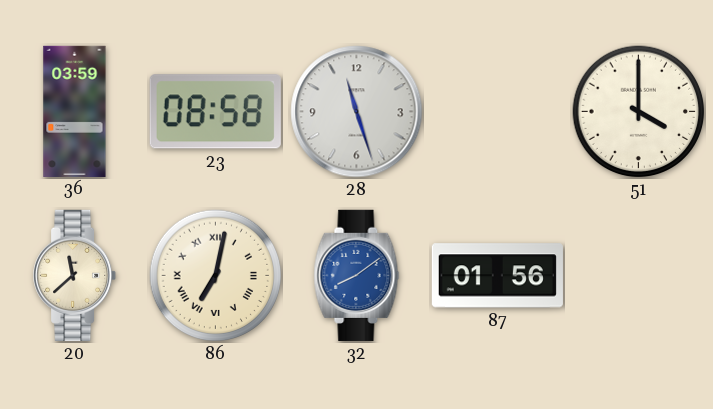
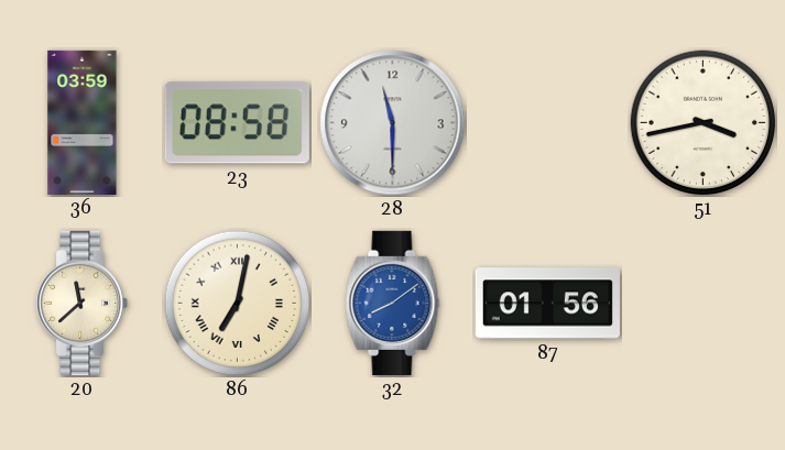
28: 11:27 -> 11:30
51: 4:00 -> 3:43
